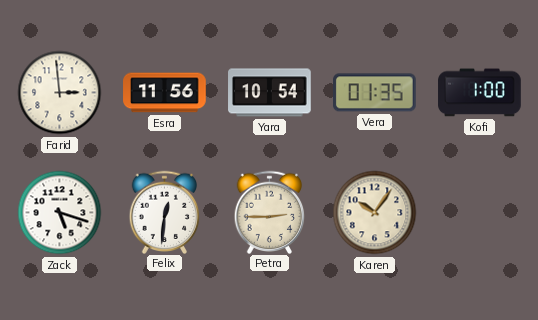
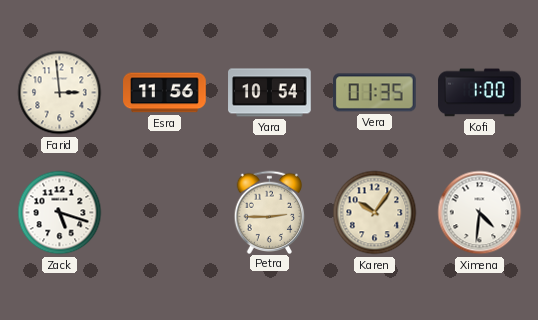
Felix: 12:31 -> none
Ximena: none -> 4:31
